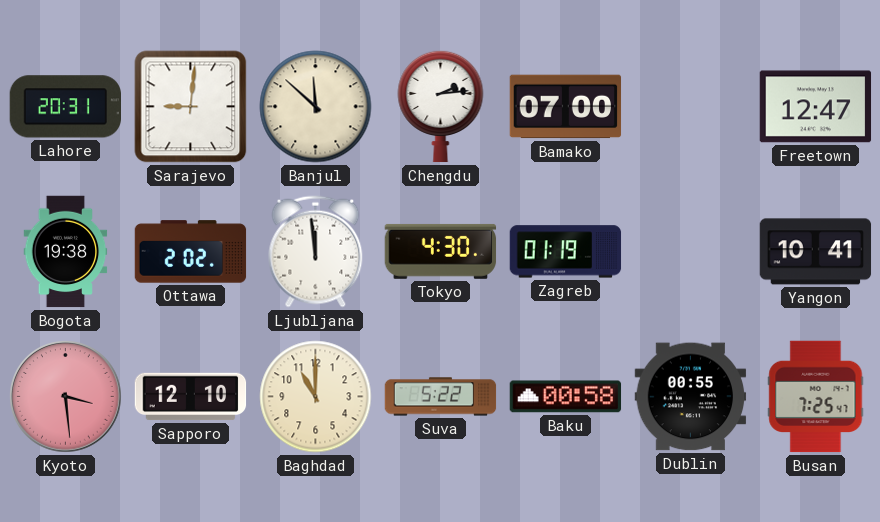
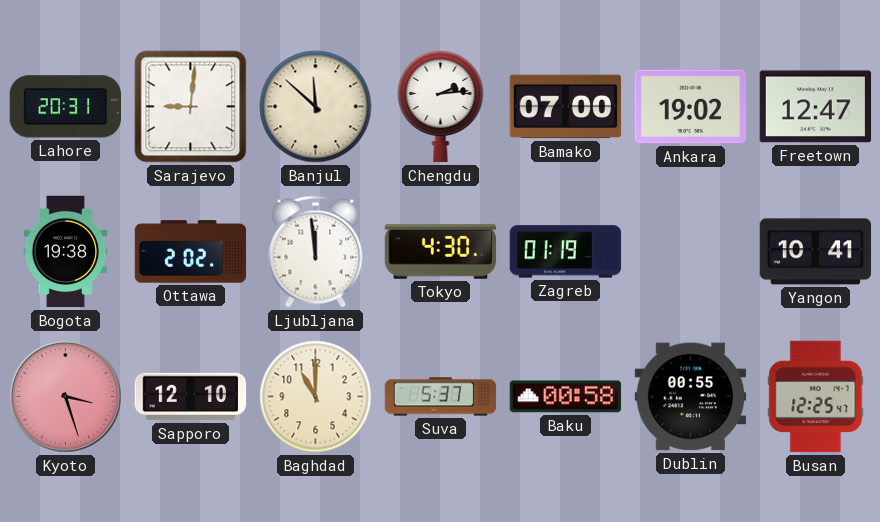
Ankara: none -> 19:02
Kyoto: 3:29 -> 3:27
Suva: 5:22 -> 5:37
Busan: 7:25 -> 12:25
